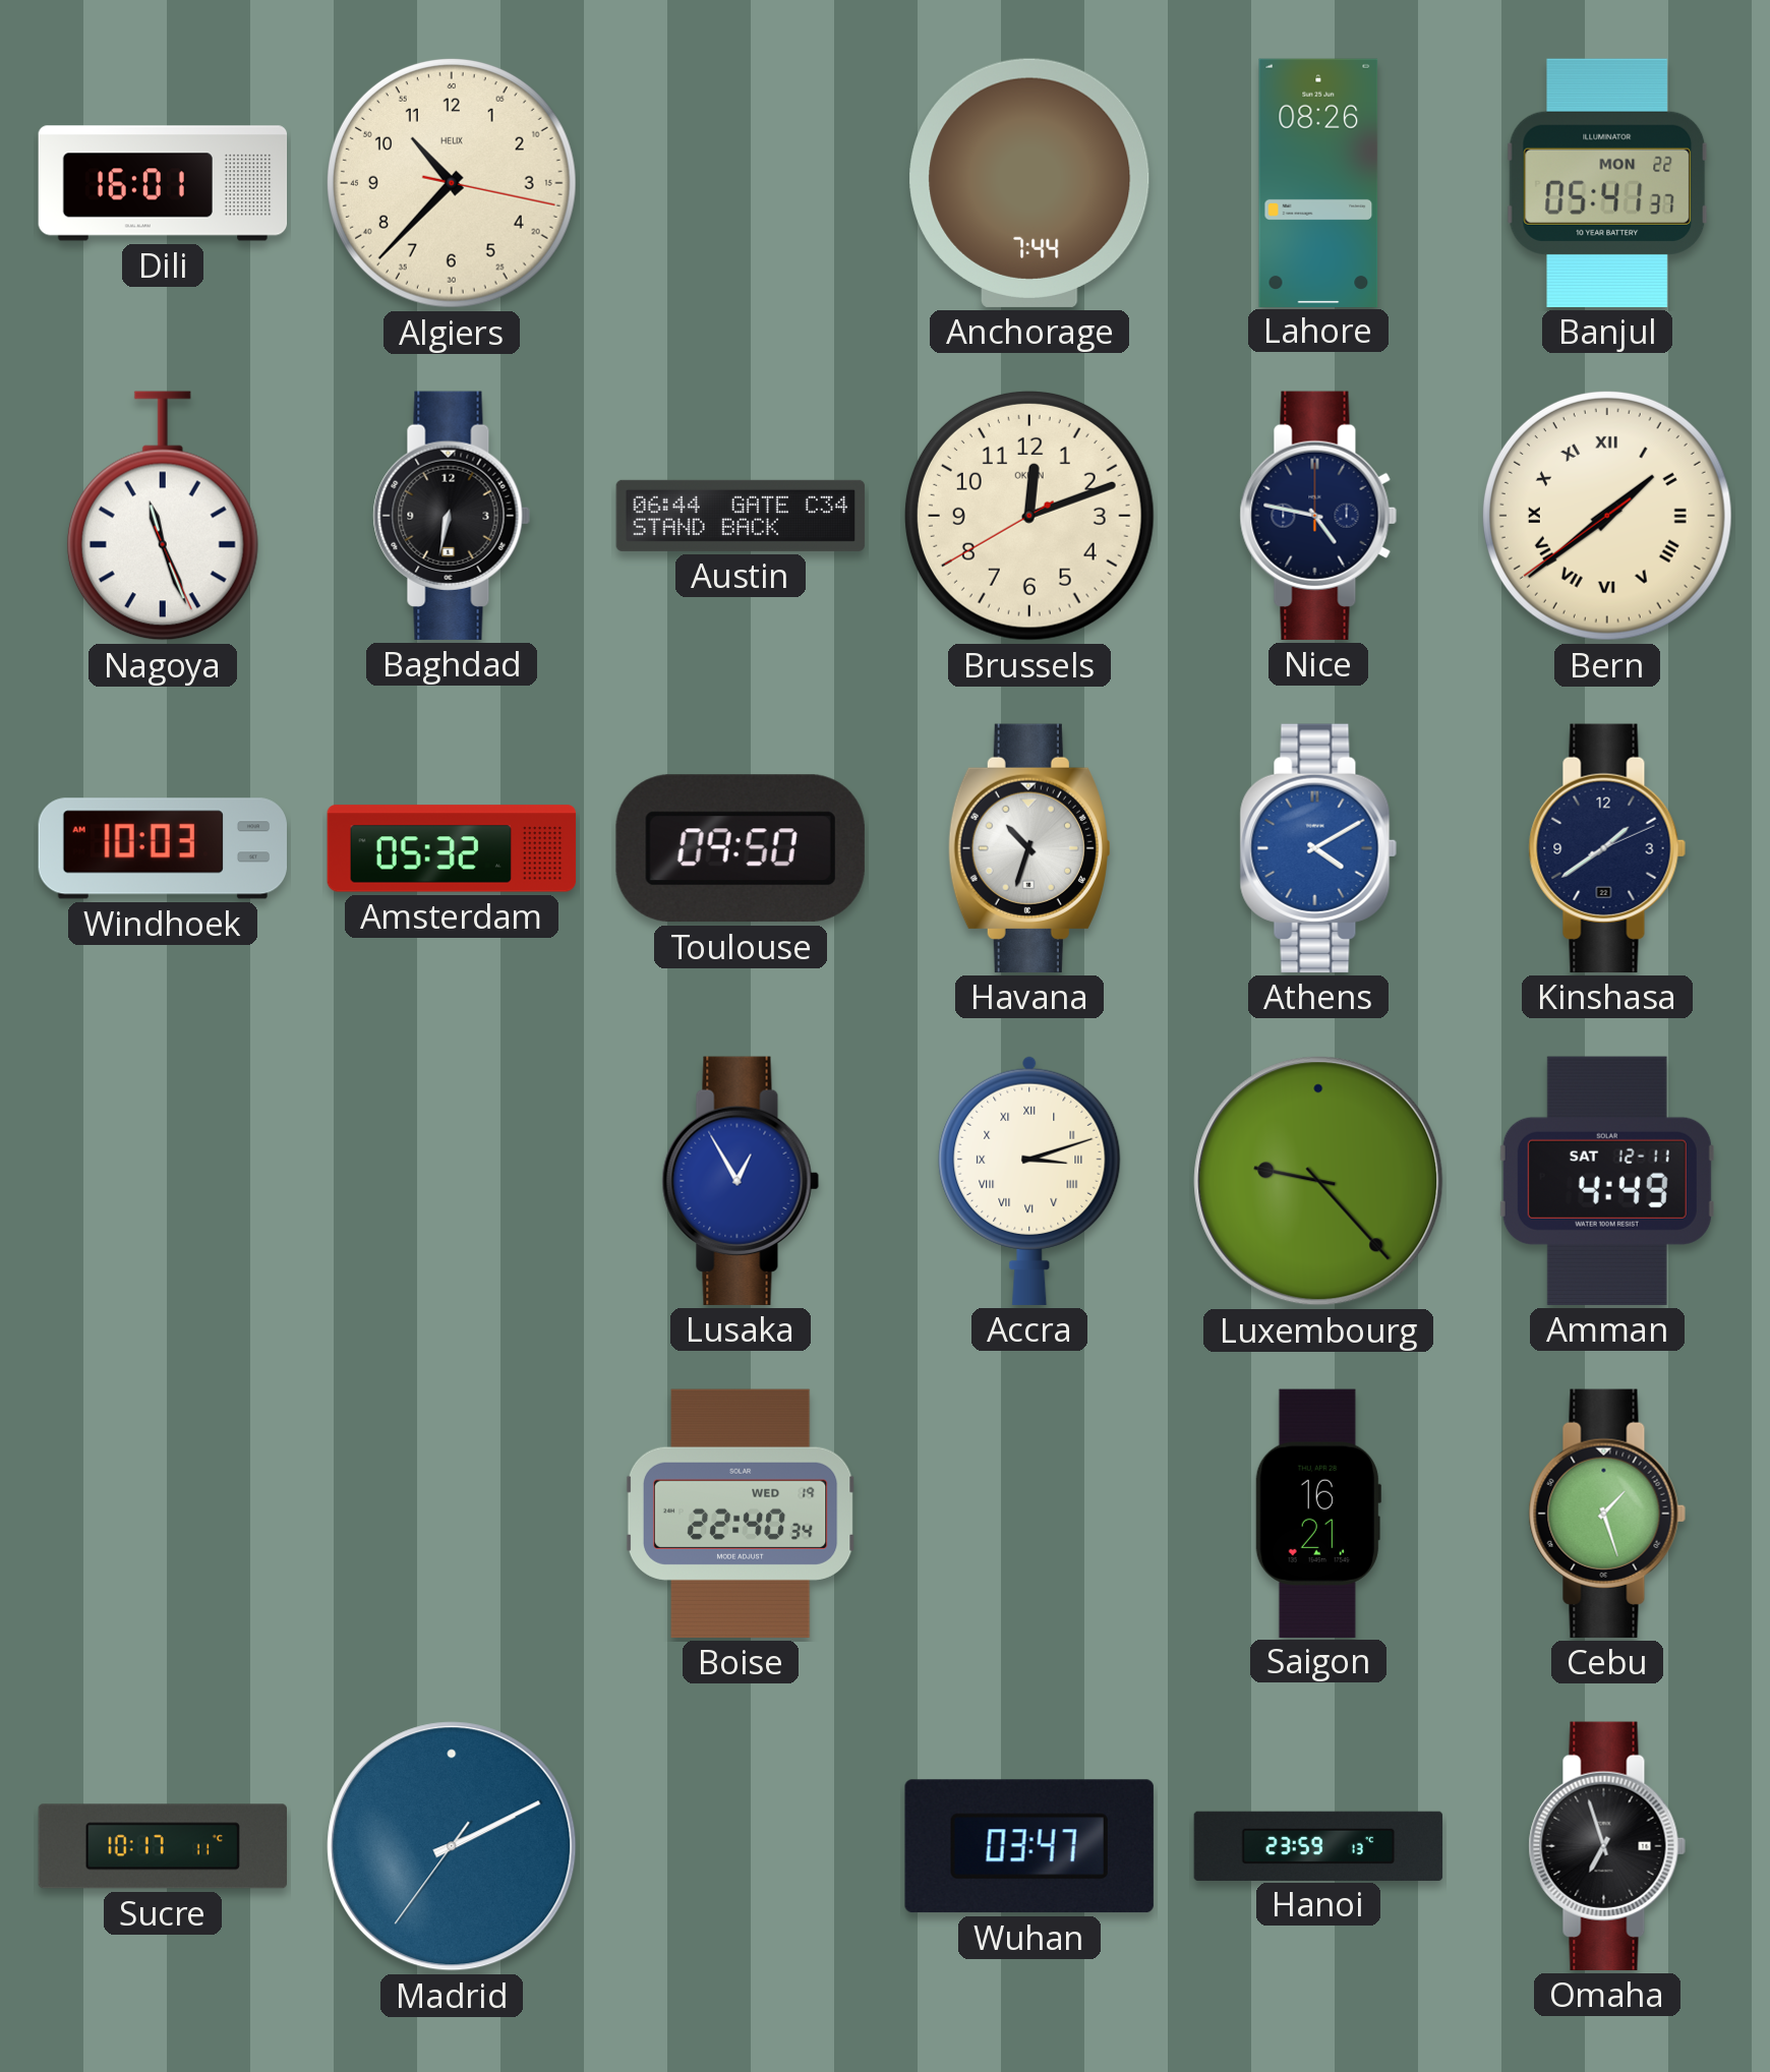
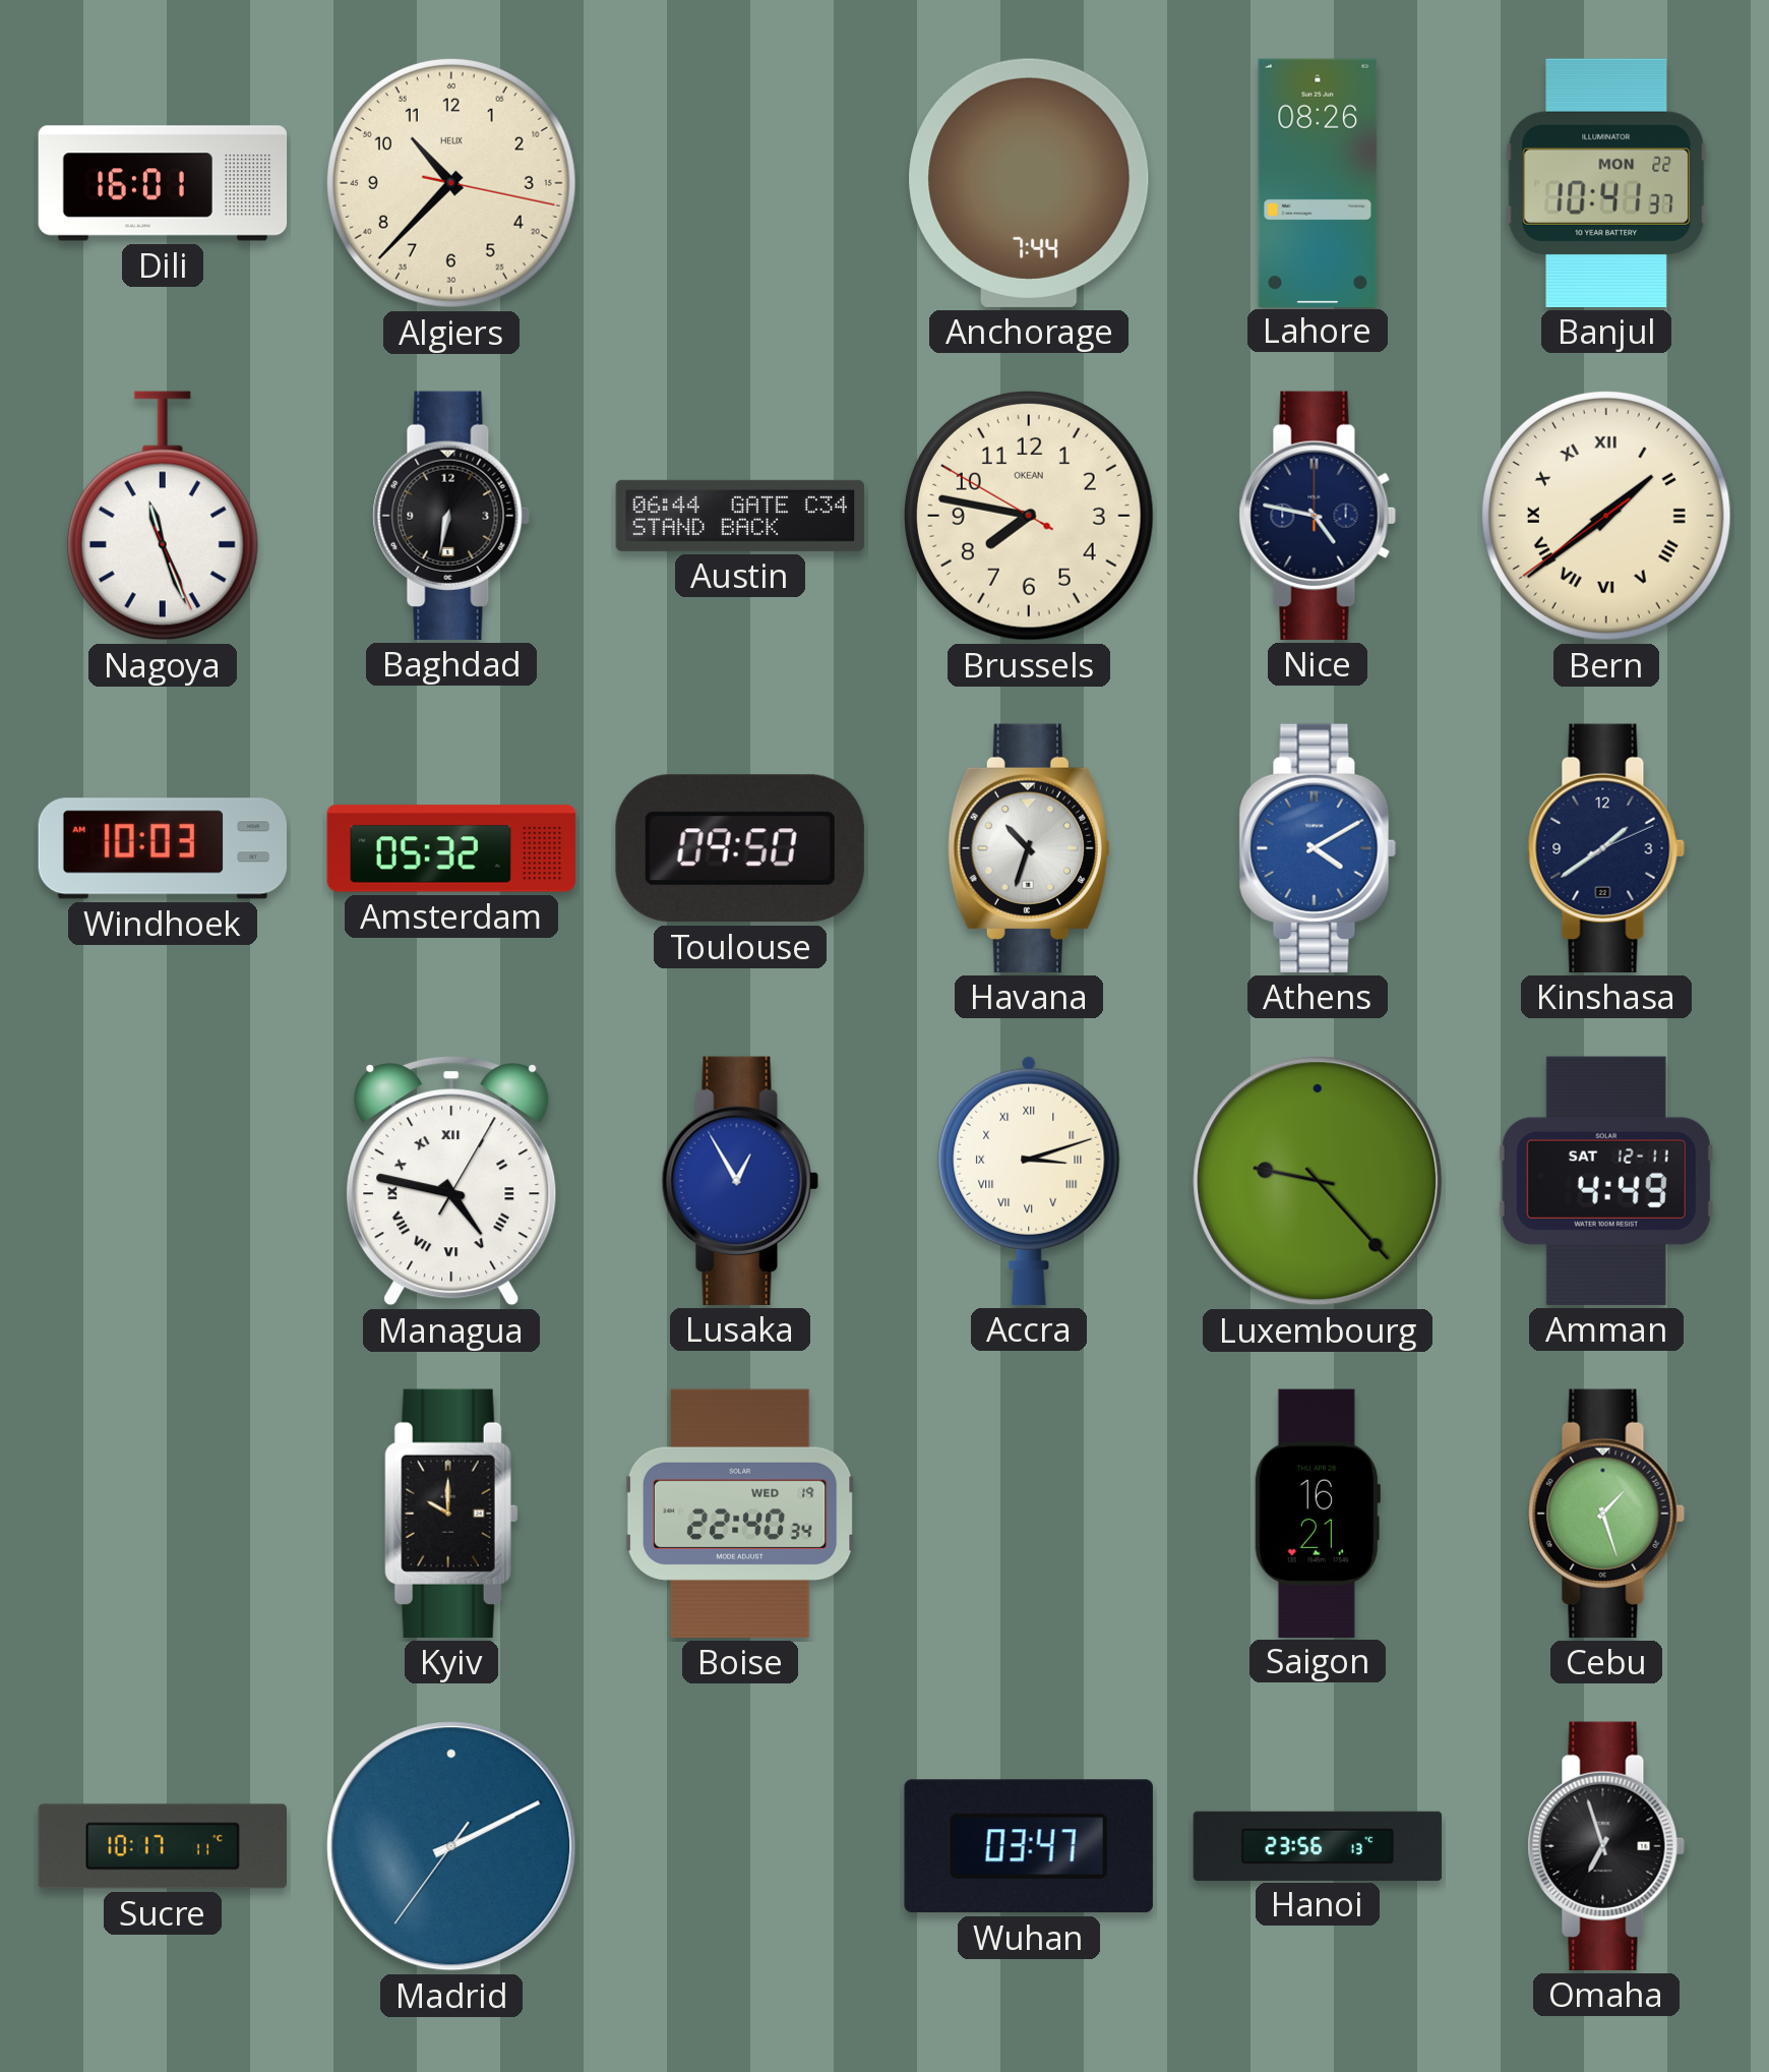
Banjul: 05:41 -> 10:41
Brussels: 12:11 -> 7:46
Managua: none -> 4:47
Kyiv: none -> 10:00
Hanoi: 23:59 -> 23:56
